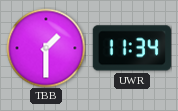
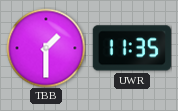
UWR: 11:34 -> 11:35
